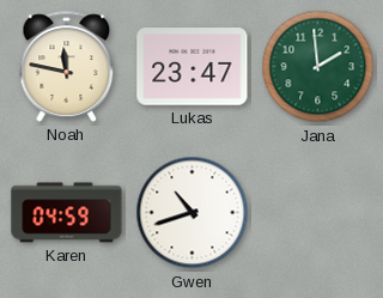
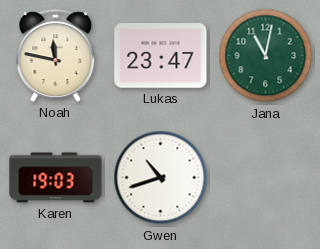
Jana: 1:59 -> 11:02
Karen: 04:59 -> 19:03
